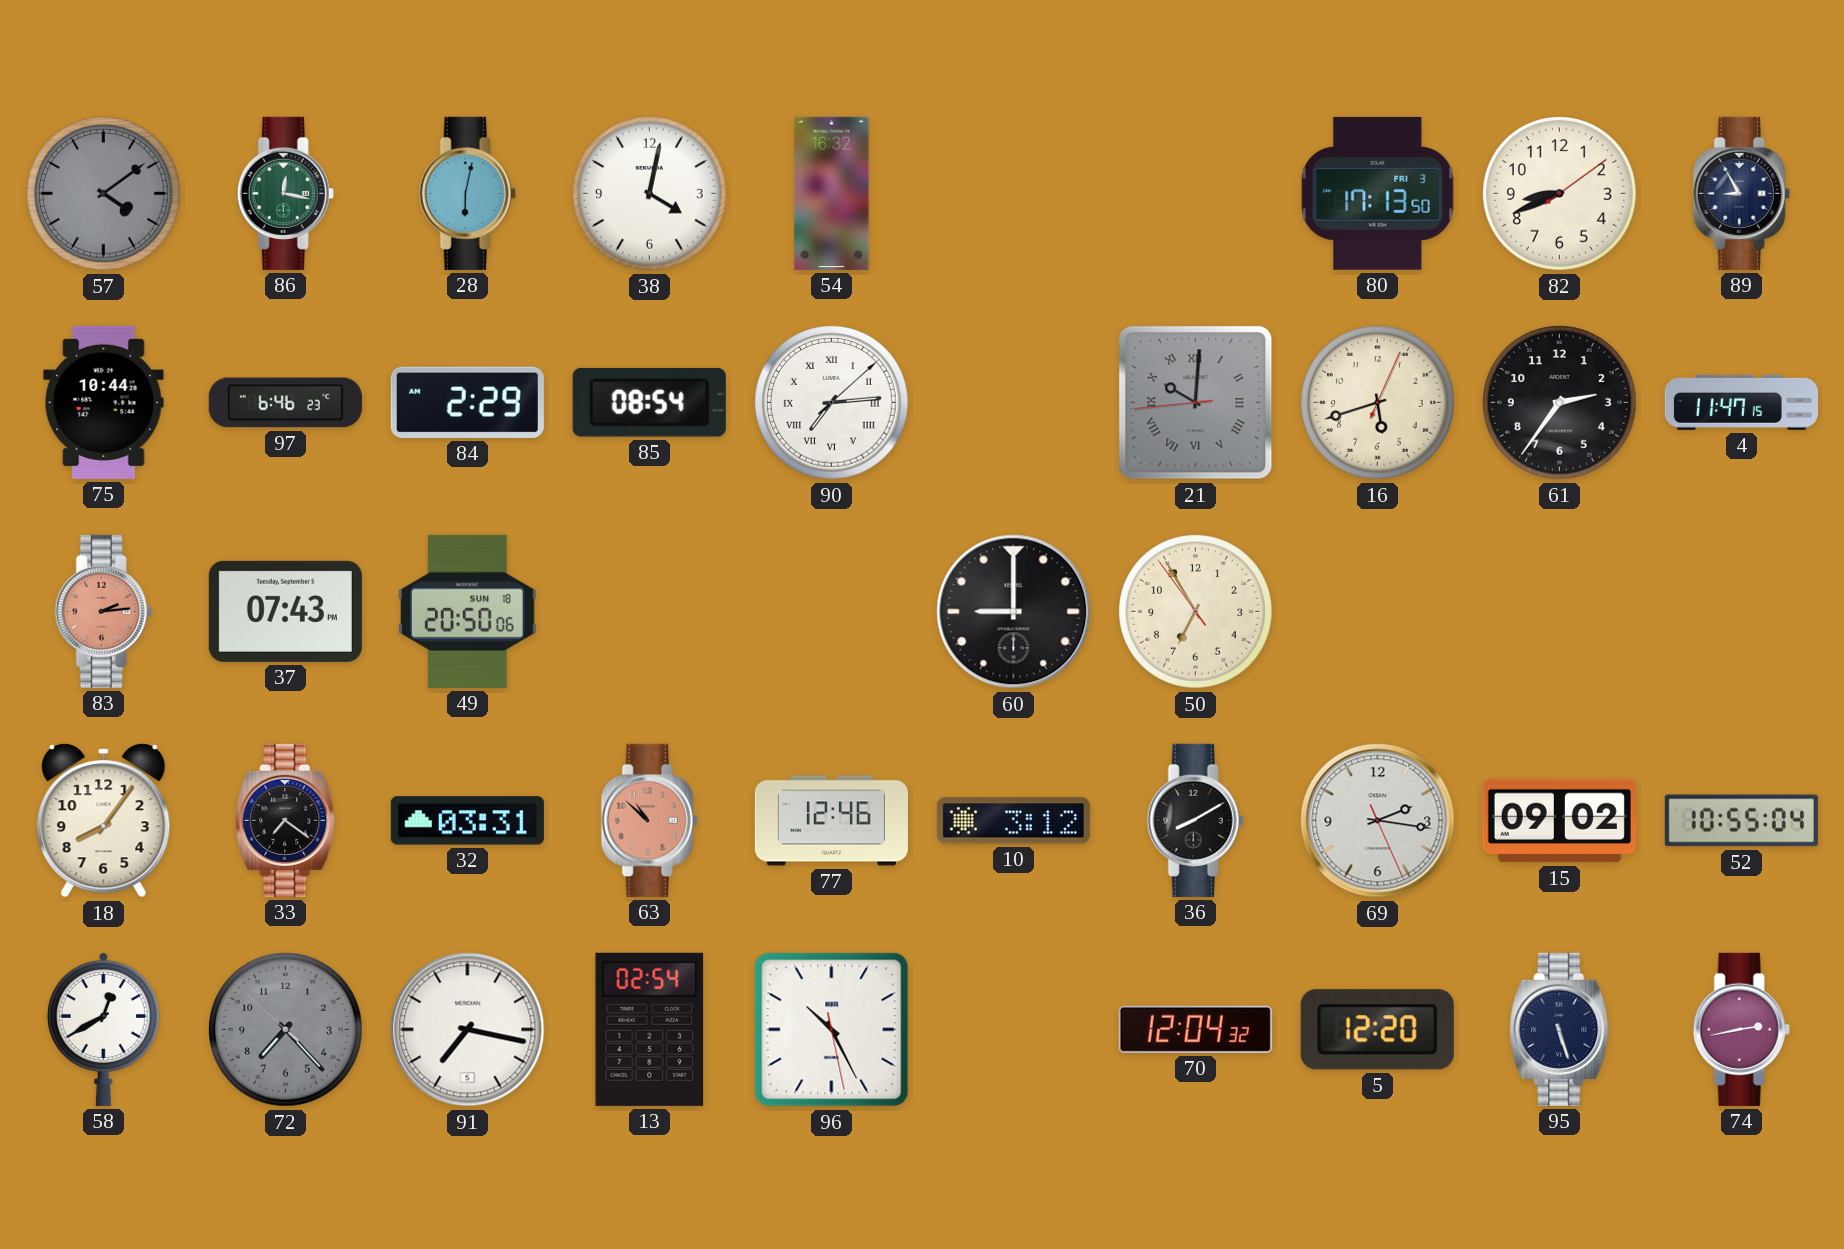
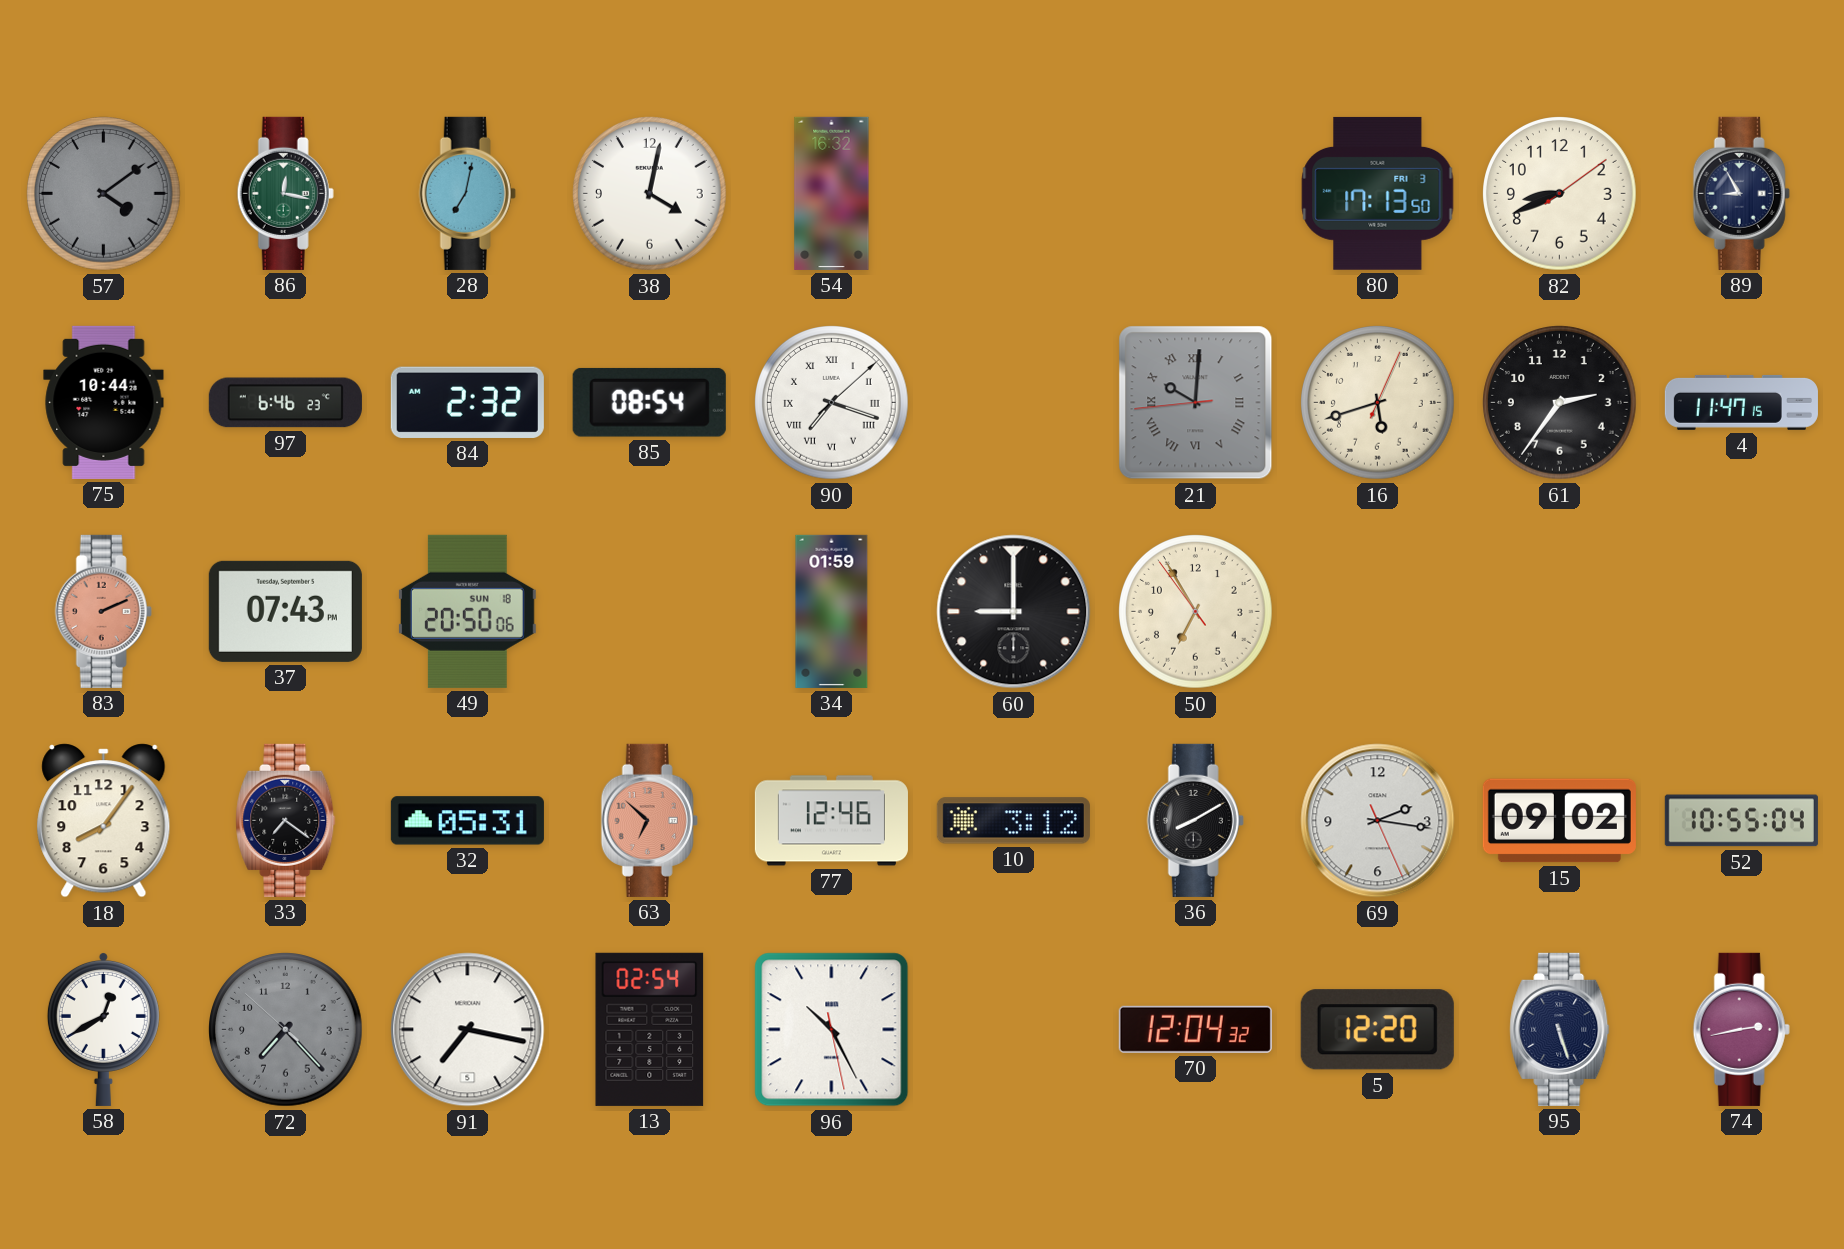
28: 6:02 -> 7:02
84: 2:29 -> 2:32
90: 7:14 -> 7:18
83: 2:14 -> 2:11
34: none -> 01:59
32: 03:31 -> 05:31
63: 10:52 -> 6:52
